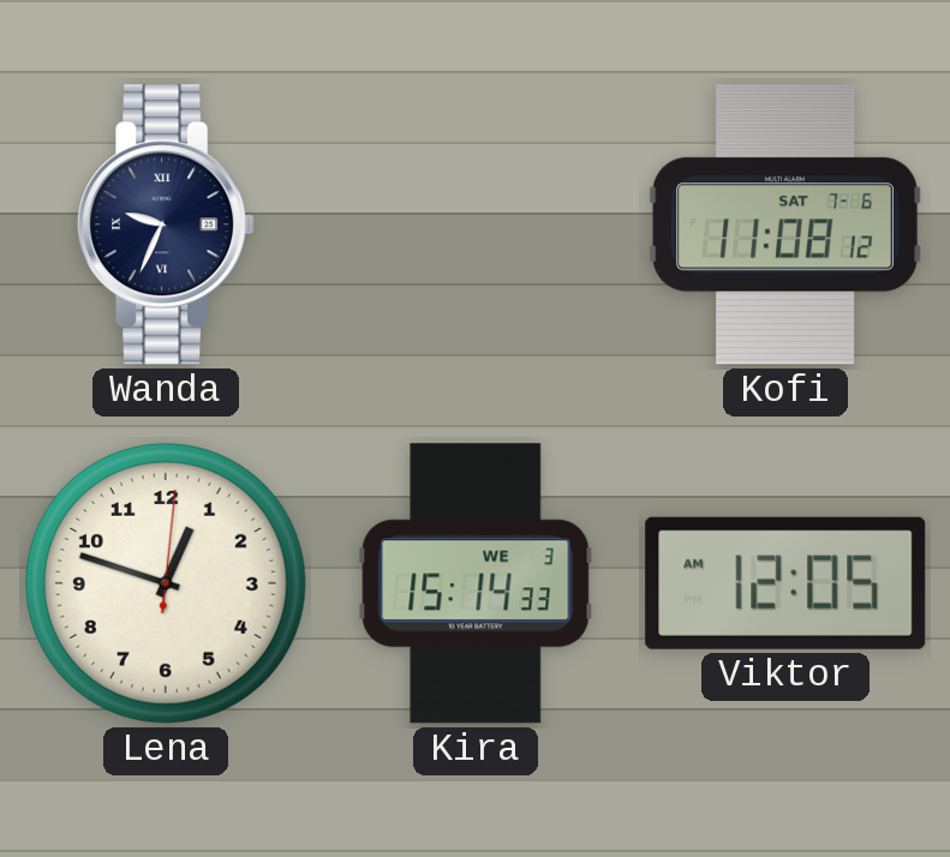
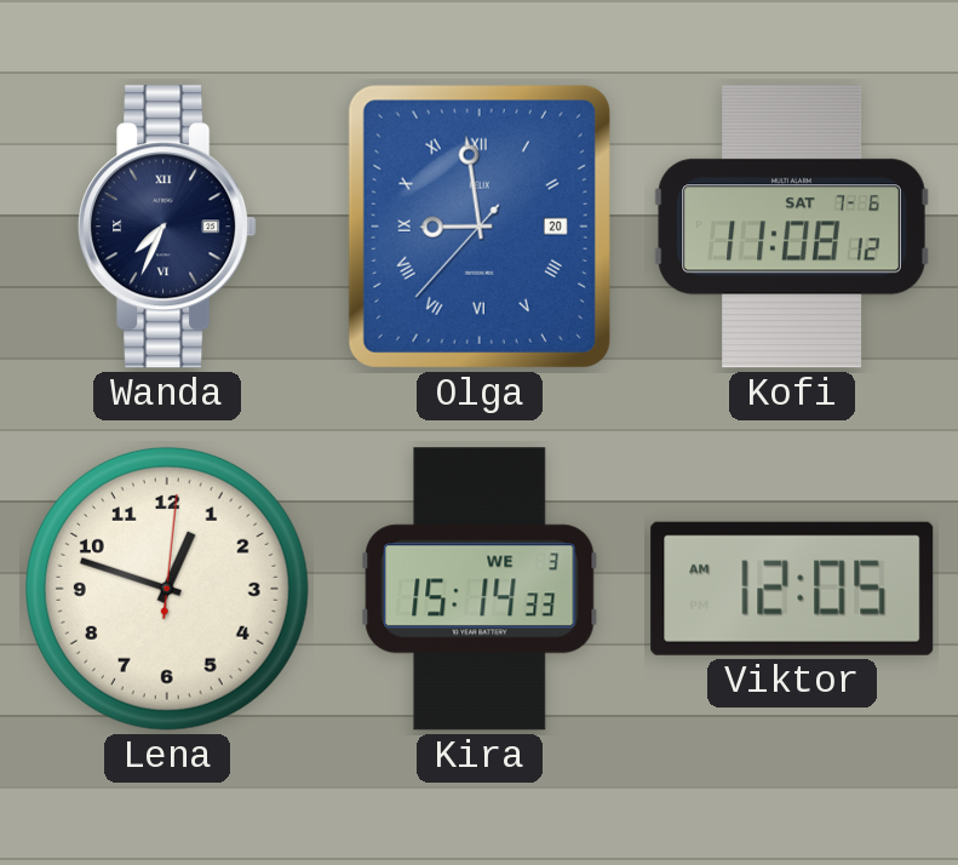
Wanda: 9:34 -> 7:34
Olga: none -> 8:58
